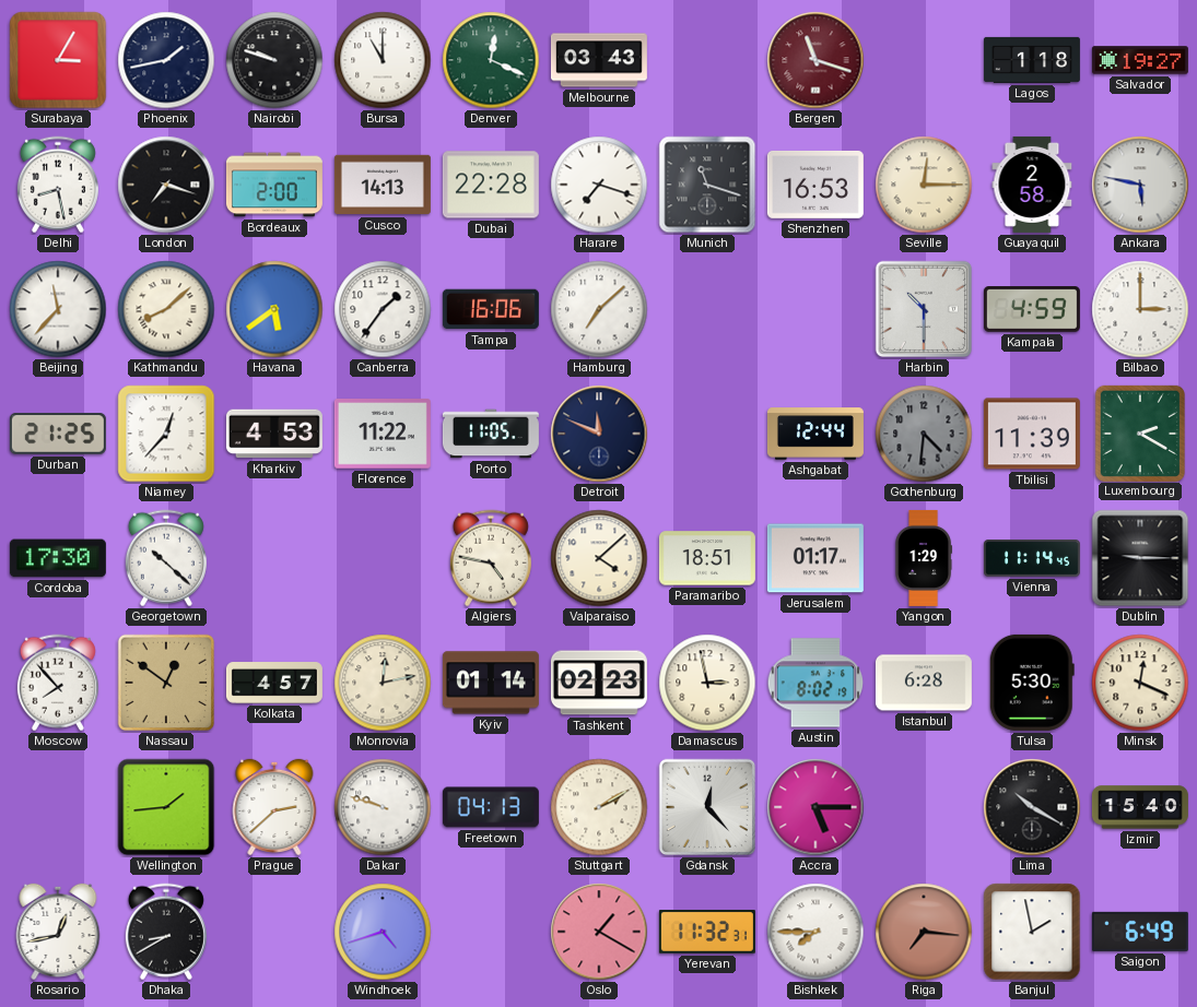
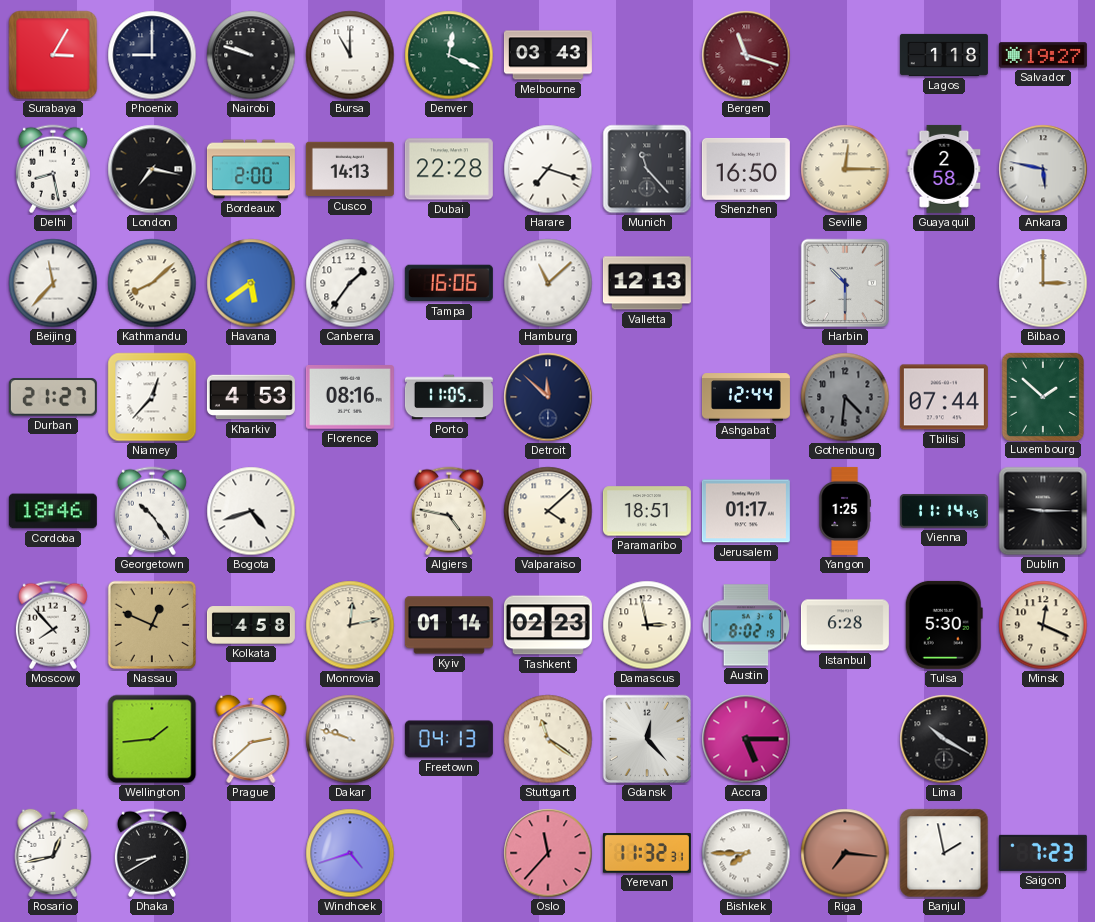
Phoenix: 1:43 -> 9:00
London: 7:18 -> 7:17
Munich: 11:18 -> 11:23
Shenzhen: 16:53 -> 16:50
Hamburg: 7:08 -> 11:08
Valletta: none -> 12:13
Kampala: 4:59 -> none
Durban: 21:25 -> 21:27
Florence: 11:22 -> 08:16
Detroit: 11:49 -> 11:52
Tbilisi: 11:39 -> 07:44
Luxembourg: 2:20 -> 1:52
Cordoba: 17:30 -> 18:46
Georgetown: 10:22 -> 10:24
Bogota: none -> 4:42
Yangon: 1:29 -> 1:25
Nassau: 12:51 -> 12:49
Kolkata: 4:57 -> 4:58
Stuttgart: 2:10 -> 11:21
Izmir: 15:40 -> none
Oslo: 1:20 -> 11:37
Saigon: 6:49 -> 7:23
